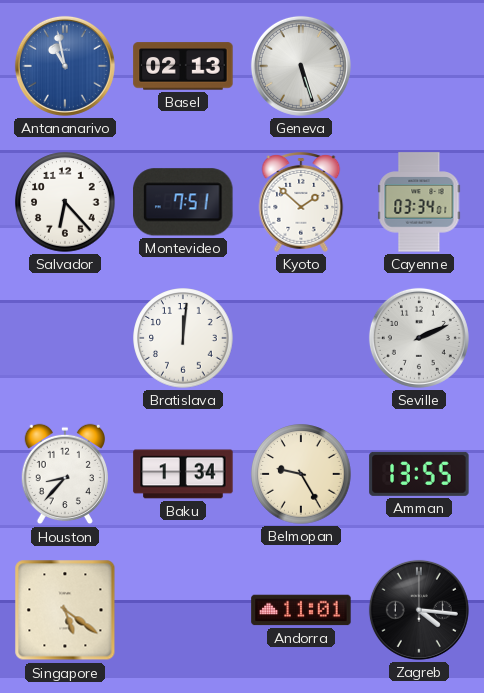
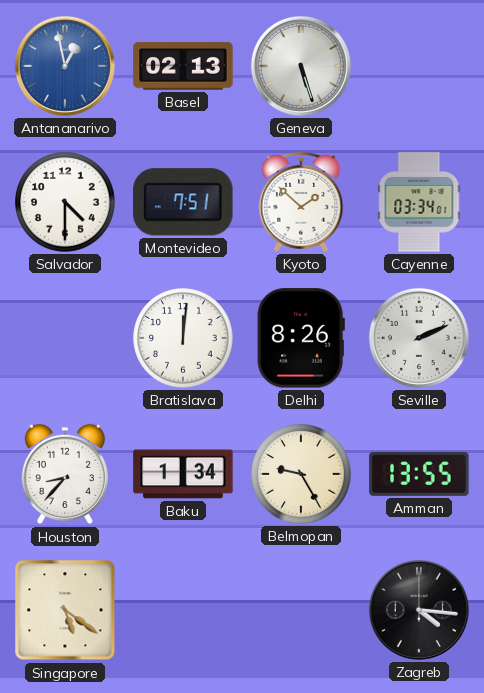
Antananarivo: 10:58 -> 12:58
Salvador: 6:23 -> 4:30
Delhi: none -> 8:26
Andorra: 11:01 -> none
